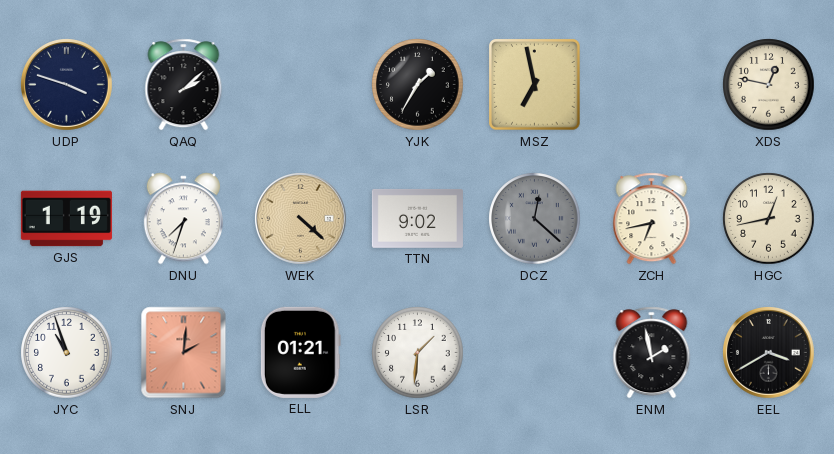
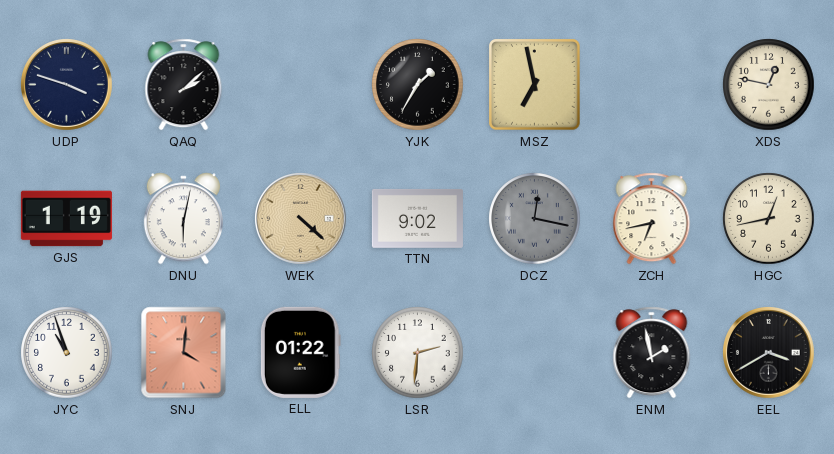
DNU: 7:33 -> 6:02
DCZ: 12:22 -> 12:17
SNJ: 2:01 -> 4:01
ELL: 01:21 -> 01:22
LSR: 1:31 -> 2:31
